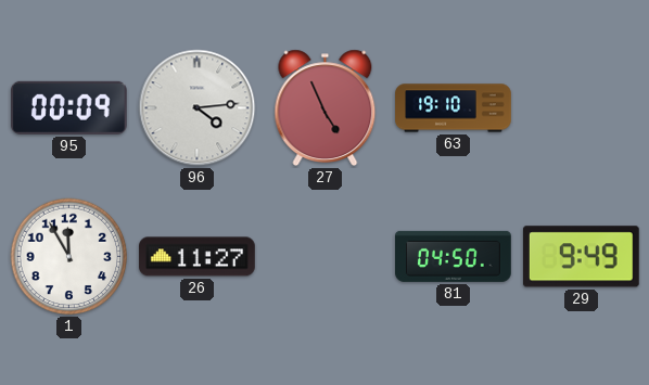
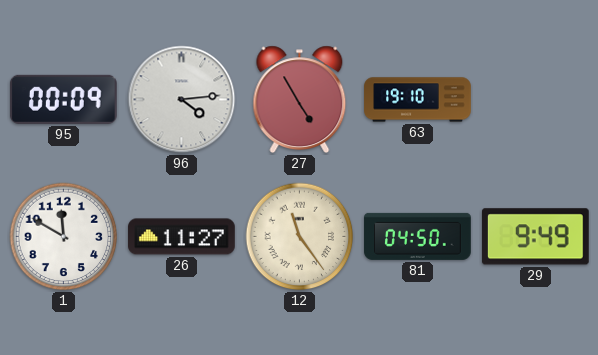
27: 4:56 -> 4:55
1: 11:55 -> 11:50
12: none -> 11:24
